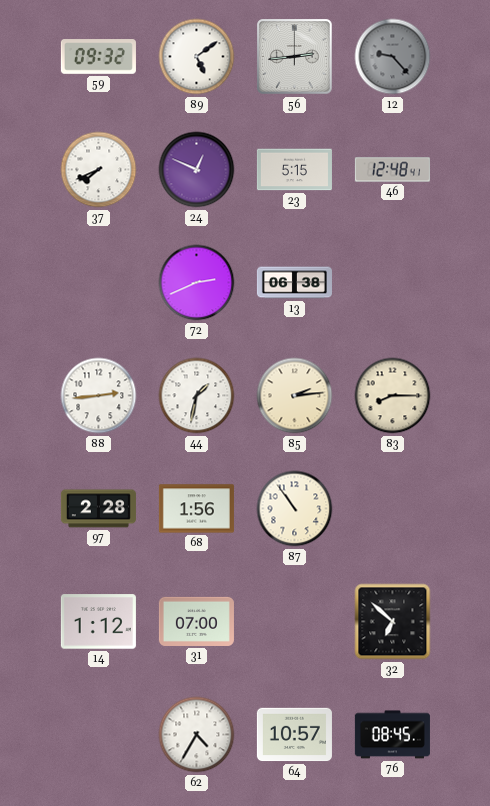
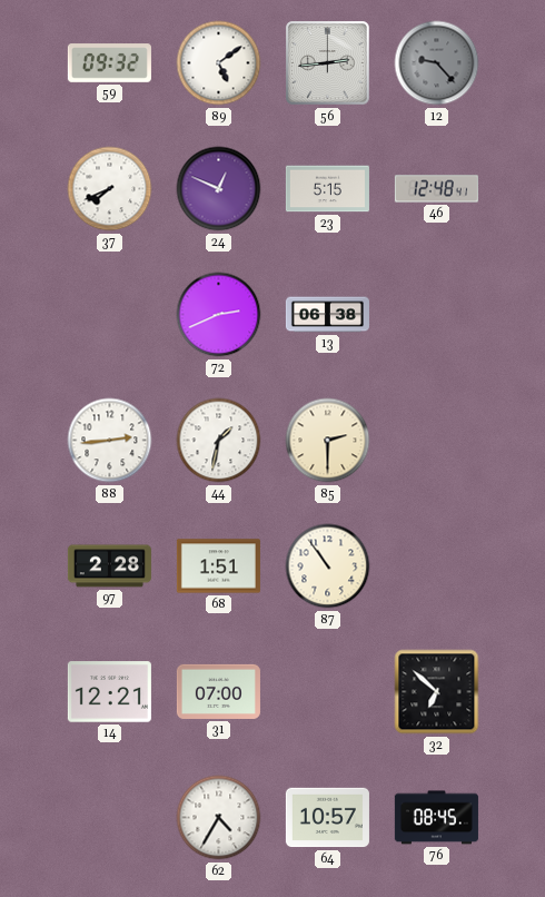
85: 2:14 -> 2:30
83: 8:15 -> none
68: 1:56 -> 1:51
14: 1:12 -> 12:21
